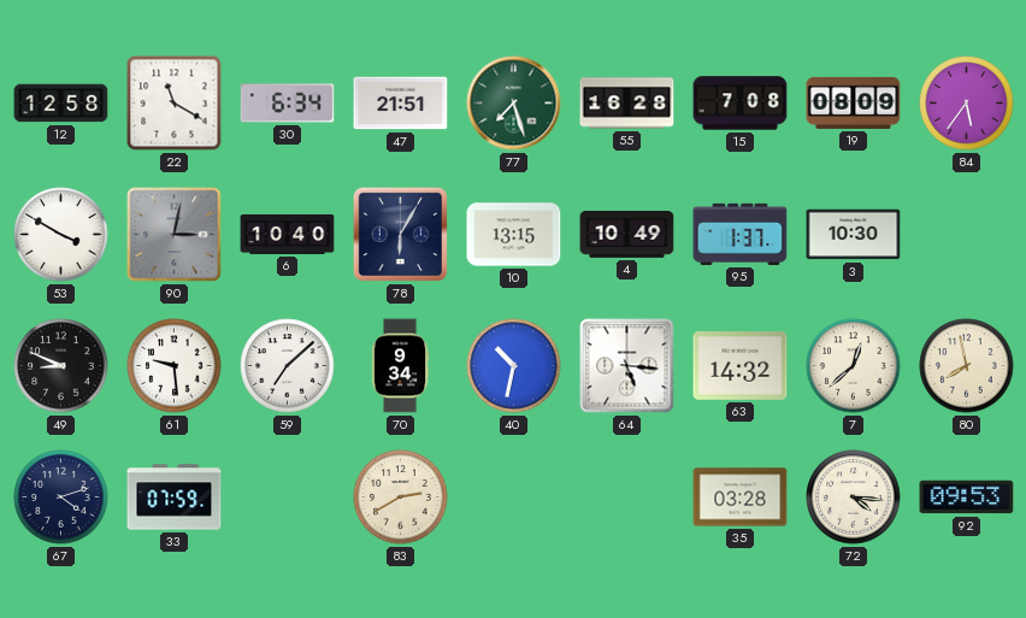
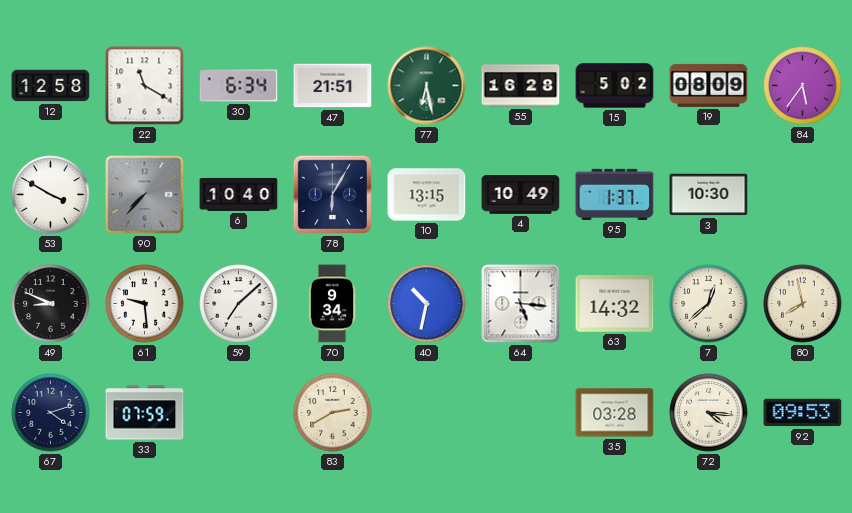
77: 7:27 -> 6:28
15: 7:08 -> 5:02
90: 3:02 -> 7:37
